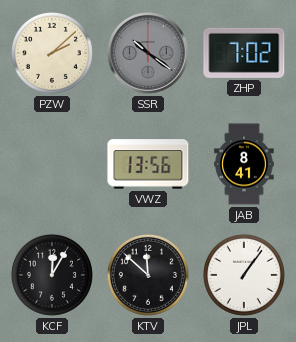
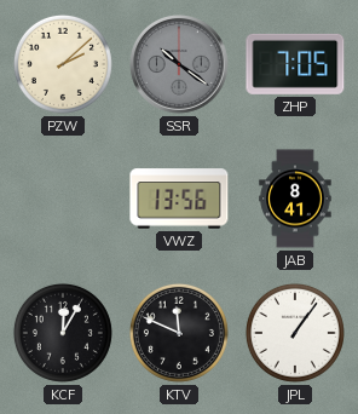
ZHP: 7:02 -> 7:05
KTV: 11:52 -> 11:49
